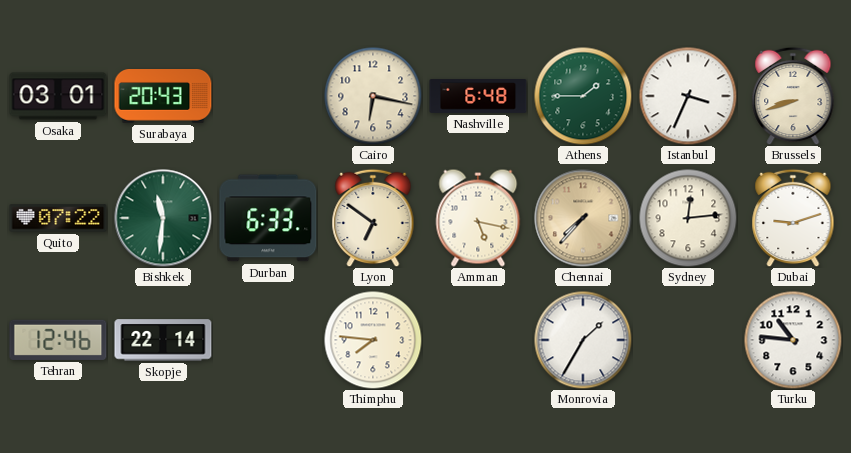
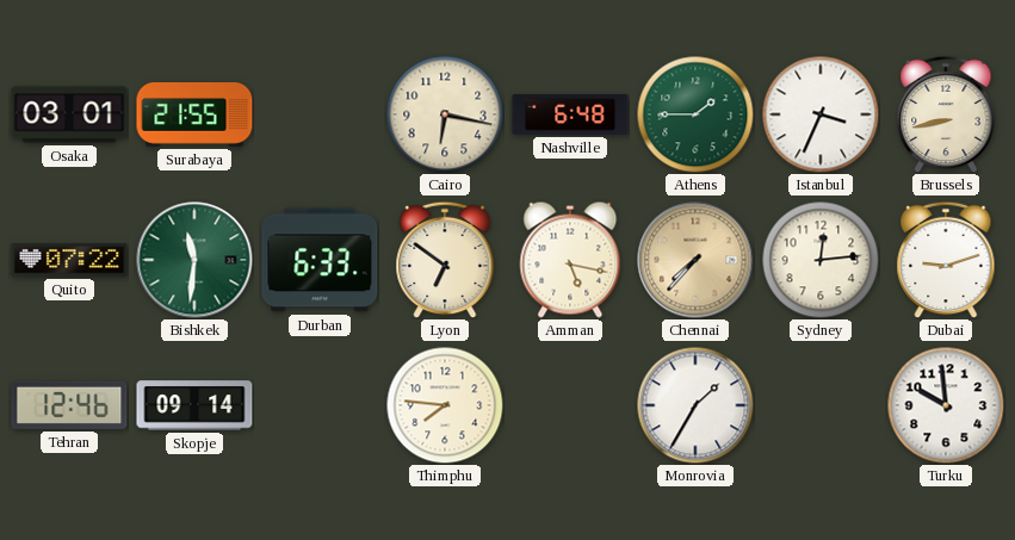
Surabaya: 20:43 -> 21:55
Brussels: 8:42 -> 8:43
Skopje: 22:14 -> 09:14
Turku: 10:46 -> 9:59
